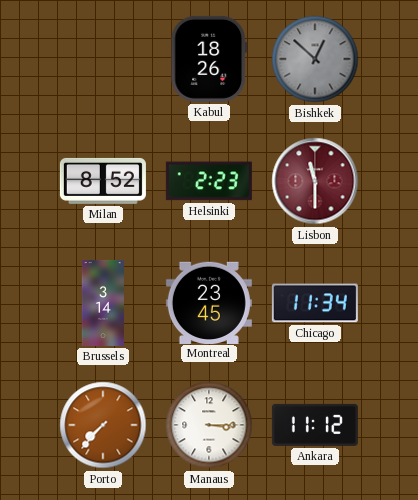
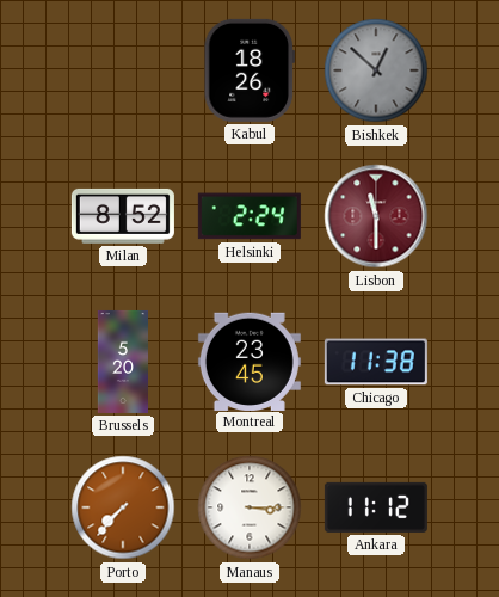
Helsinki: 2:23 -> 2:24
Brussels: 3:14 -> 5:20
Chicago: 11:34 -> 11:38
